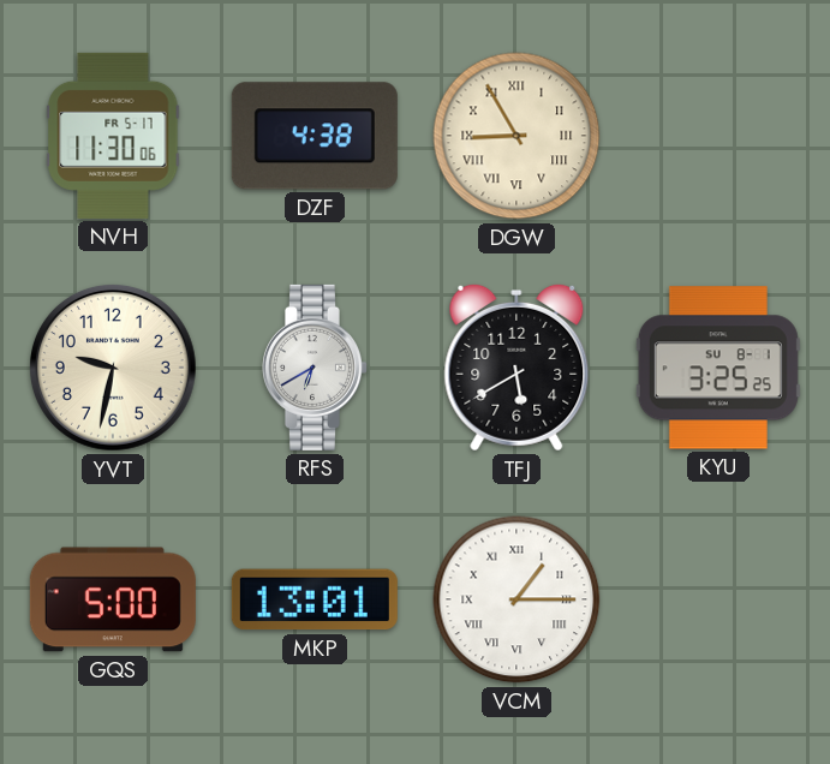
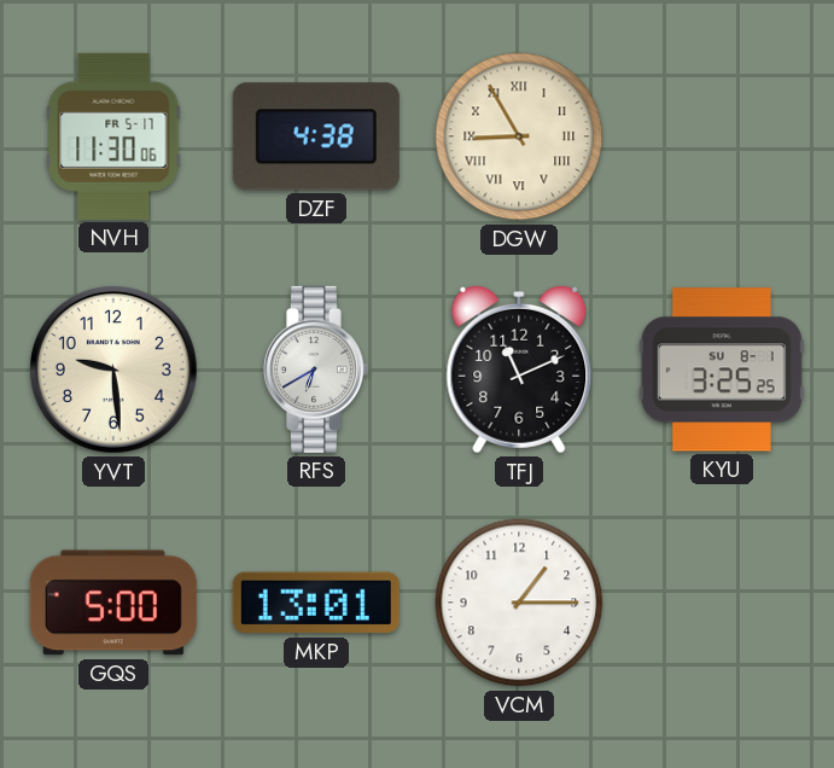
YVT: 9:32 -> 9:29
TFJ: 5:40 -> 11:11
VCM numerals: Roman -> Arabic
